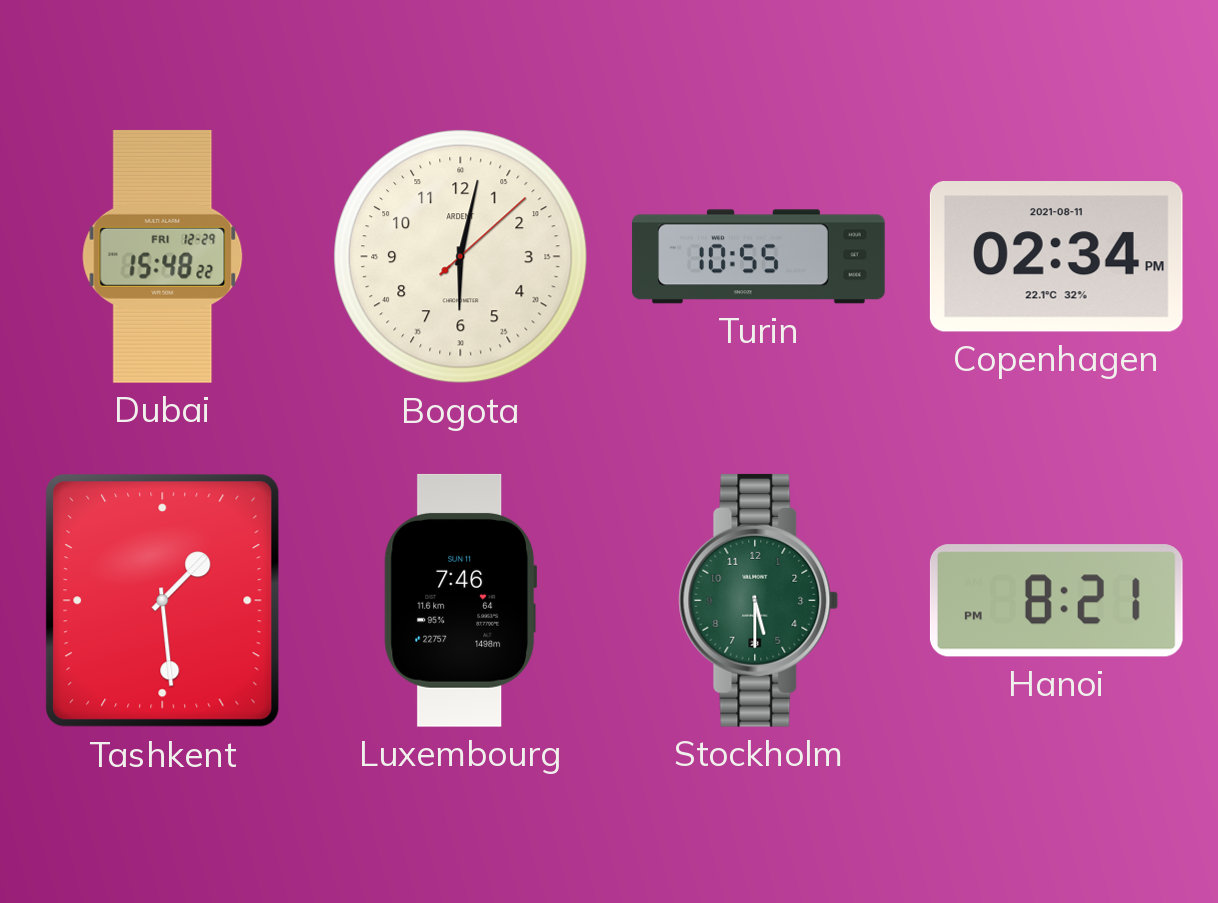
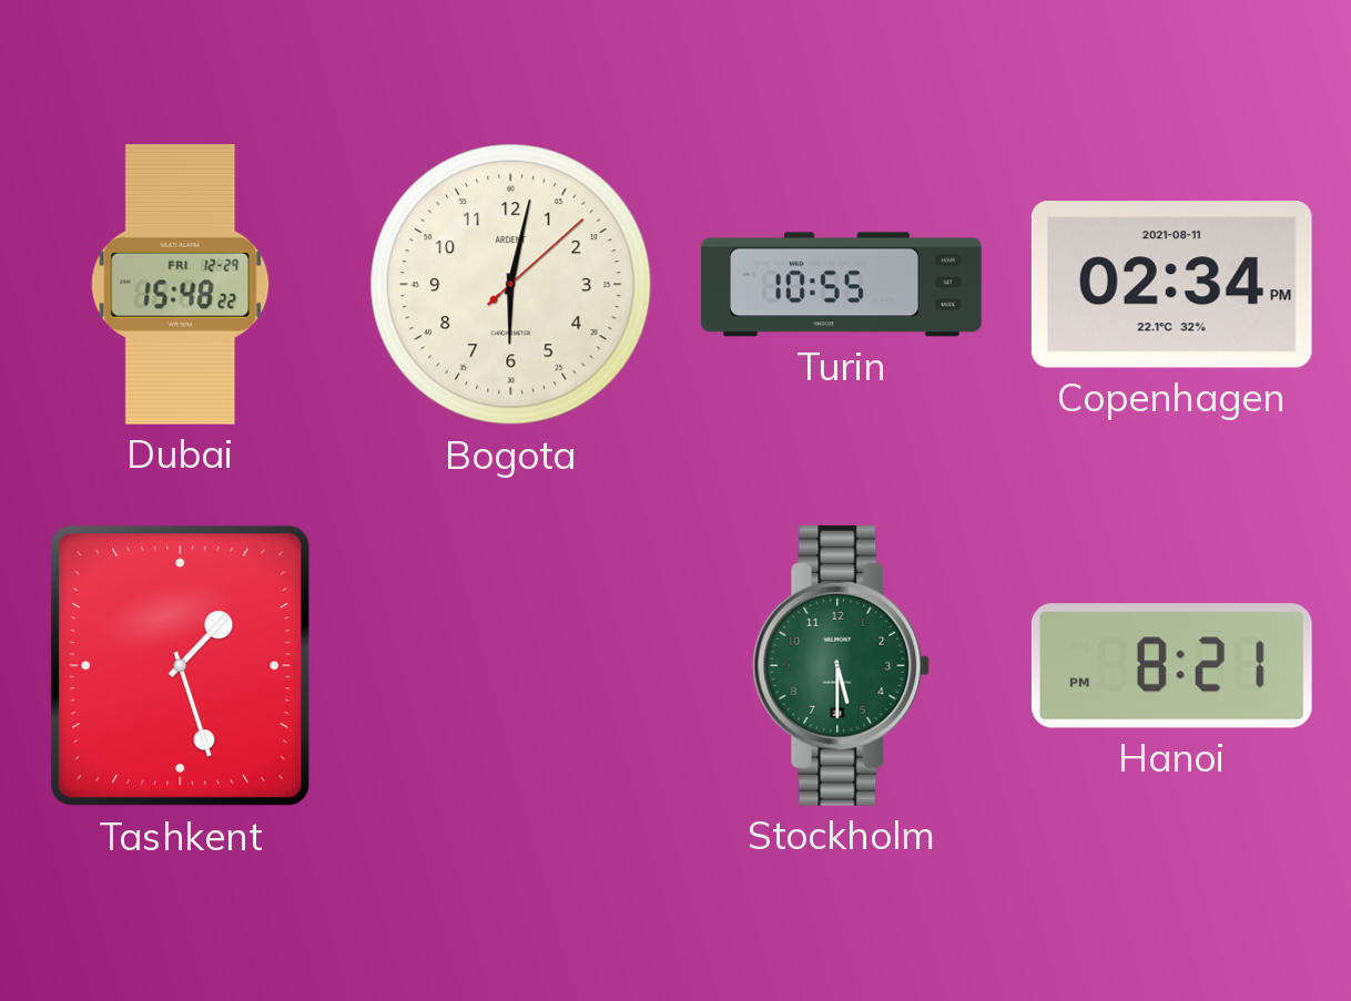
Tashkent: 1:29 -> 1:27
Luxembourg: 7:46 -> none
